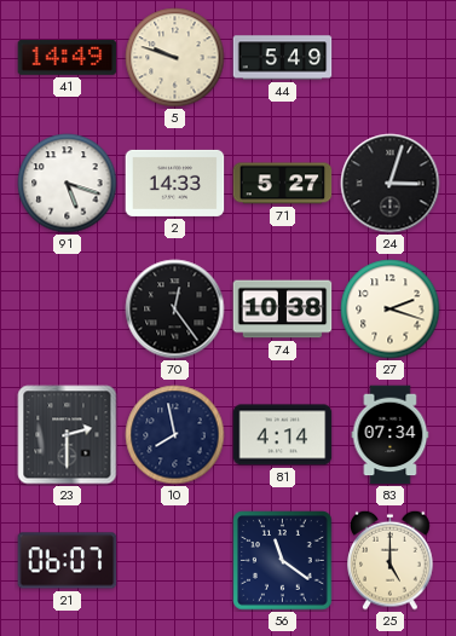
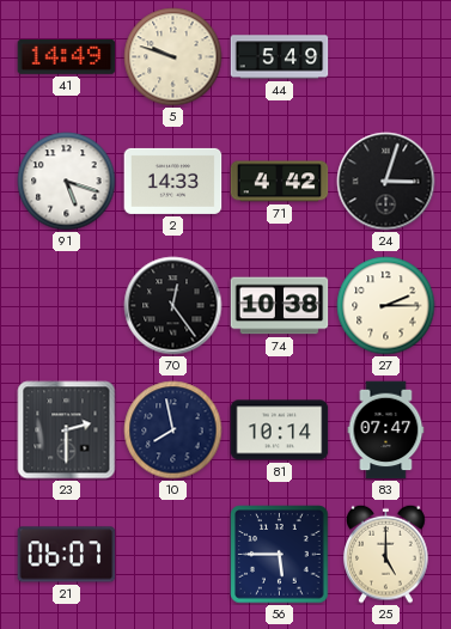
71: 5:27 -> 4:42
27: 2:18 -> 2:15
81: 4:14 -> 10:14
83: 07:34 -> 07:47
56: 11:21 -> 5:45
